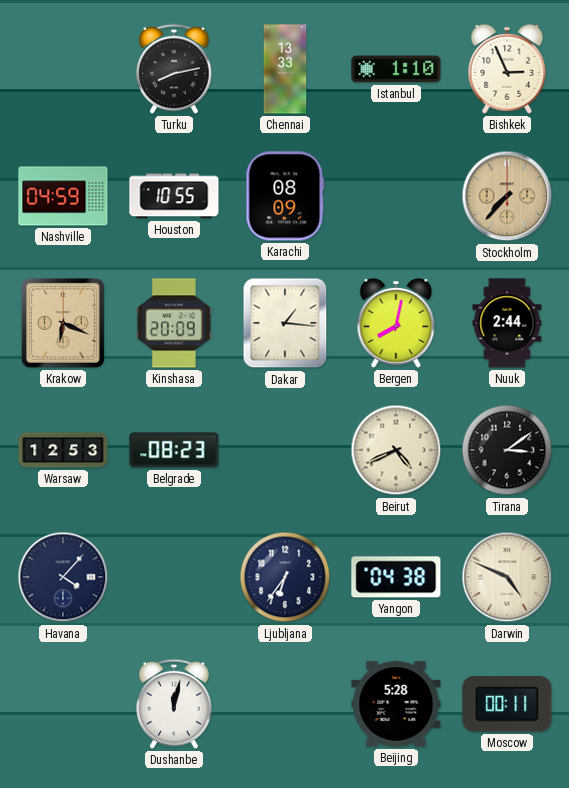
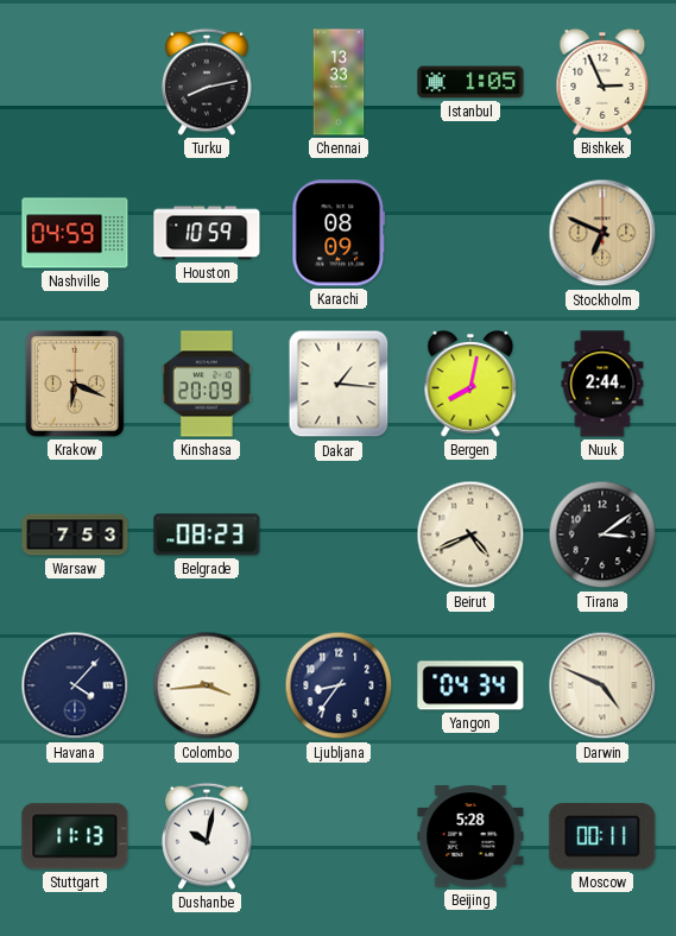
Istanbul: 1:10 -> 1:05
Houston: 10:55 -> 10:59
Stockholm: 7:37 -> 6:49
Warsaw: 12:53 -> 7:53
Colombo: none -> 3:44
Ljubljana: 6:36 -> 8:36
Yangon: 04:38 -> 04:34
Stuttgart: none -> 11:13
Dushanbe: 12:02 -> 10:02
